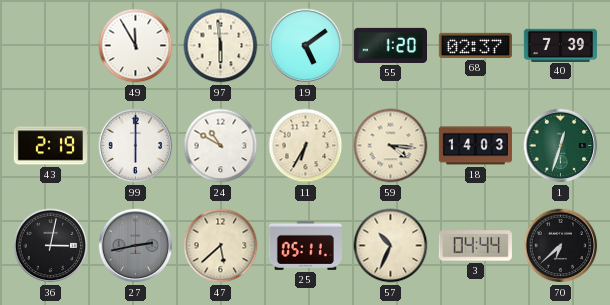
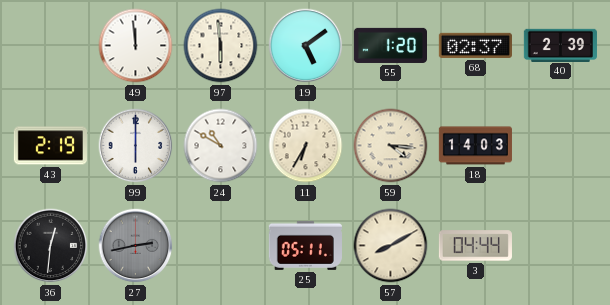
49: 11:55 -> 11:59
40: 7:39 -> 2:39
1: 12:33 -> none
36: 3:02 -> 12:31
47: 5:38 -> none
57: 10:34 -> 8:10
70: 6:38 -> none
